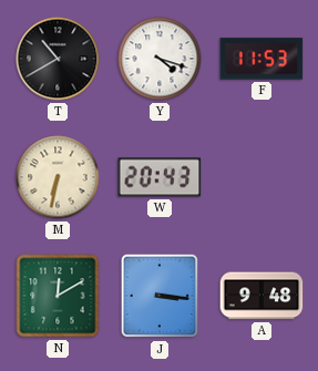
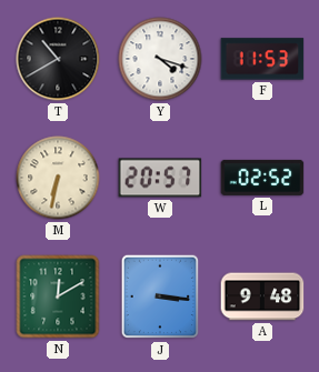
W: 20:43 -> 20:57
L: none -> 02:52
